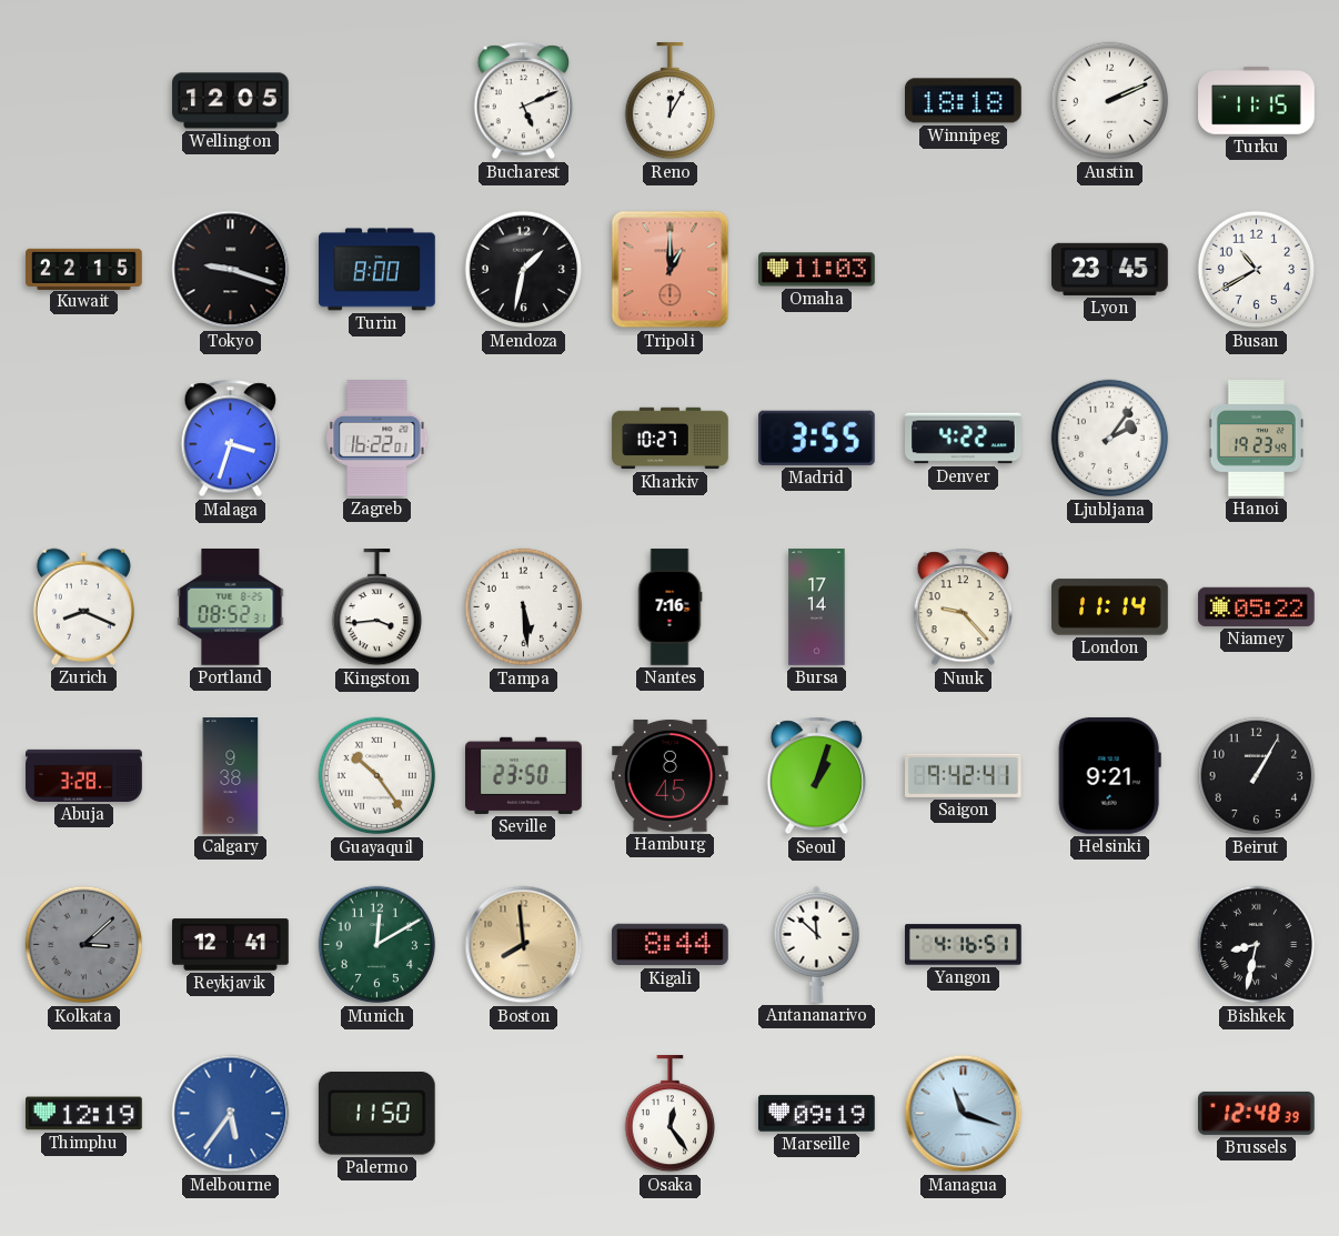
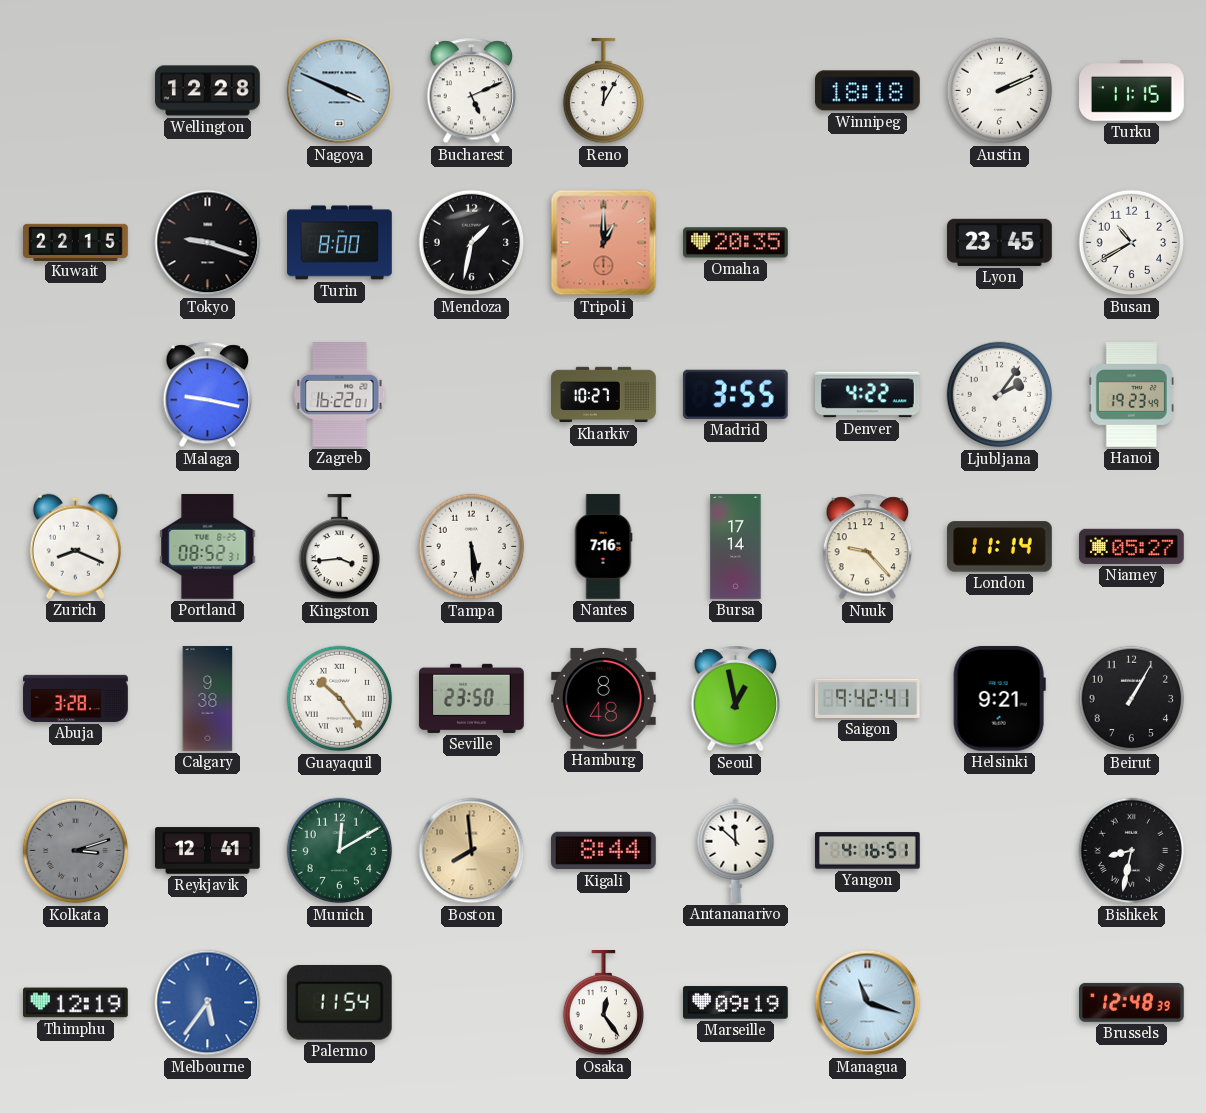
Wellington: 12:05 -> 12:28
Nagoya: none -> 3:49
Omaha: 11:03 -> 20:35
Malaga: 3:33 -> 9:17
Niamey: 05:22 -> 05:27
Hamburg: 8:45 -> 8:48
Seoul: 1:03 -> 12:58
Kolkata: 3:08 -> 3:12
Palermo: 11:50 -> 11:54
